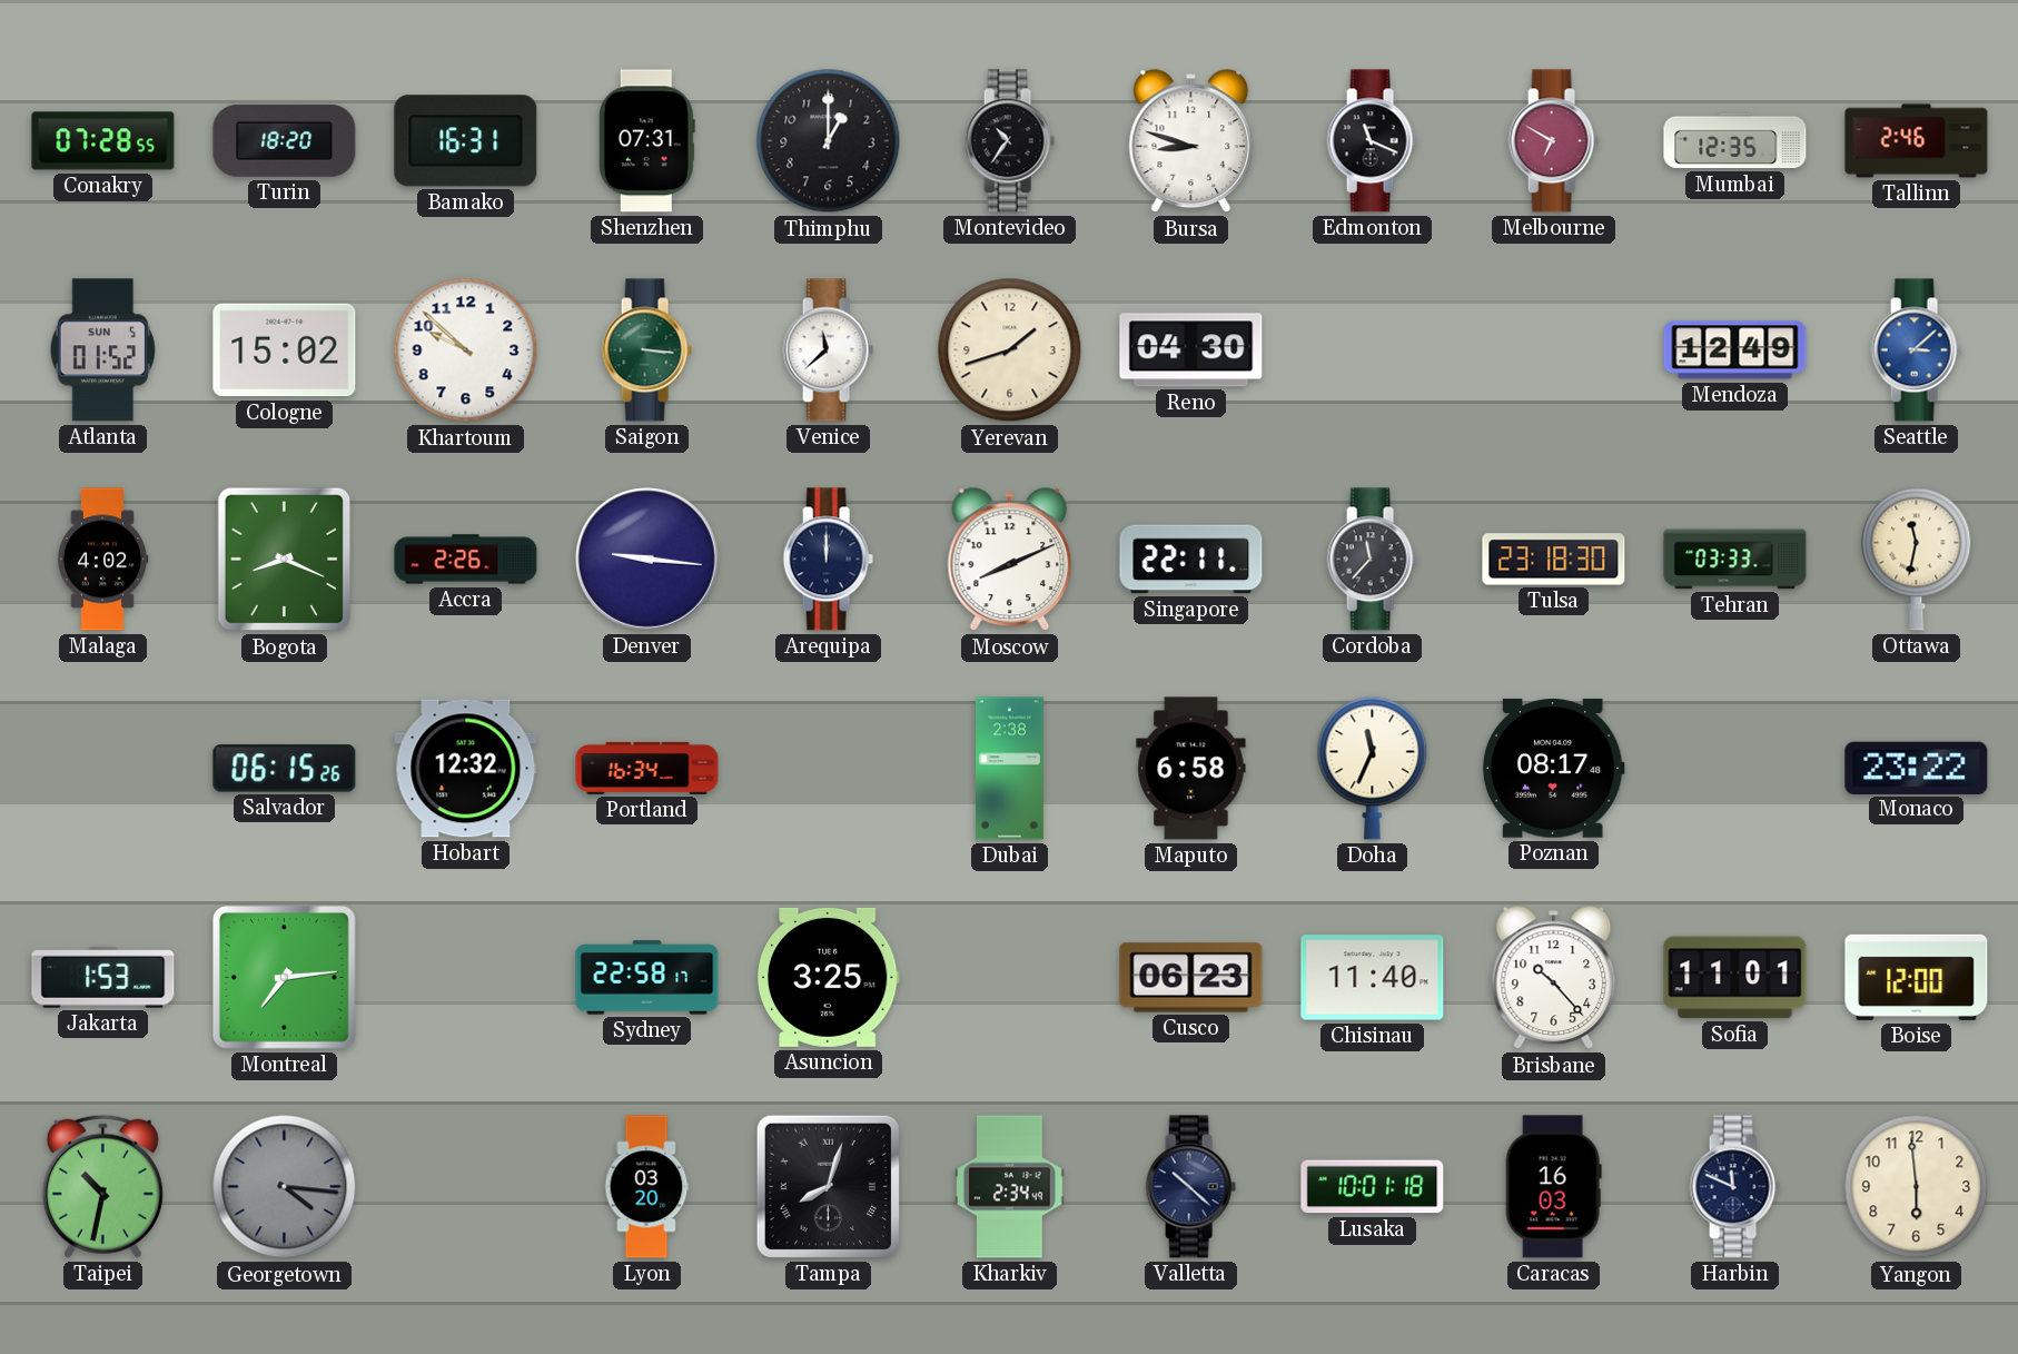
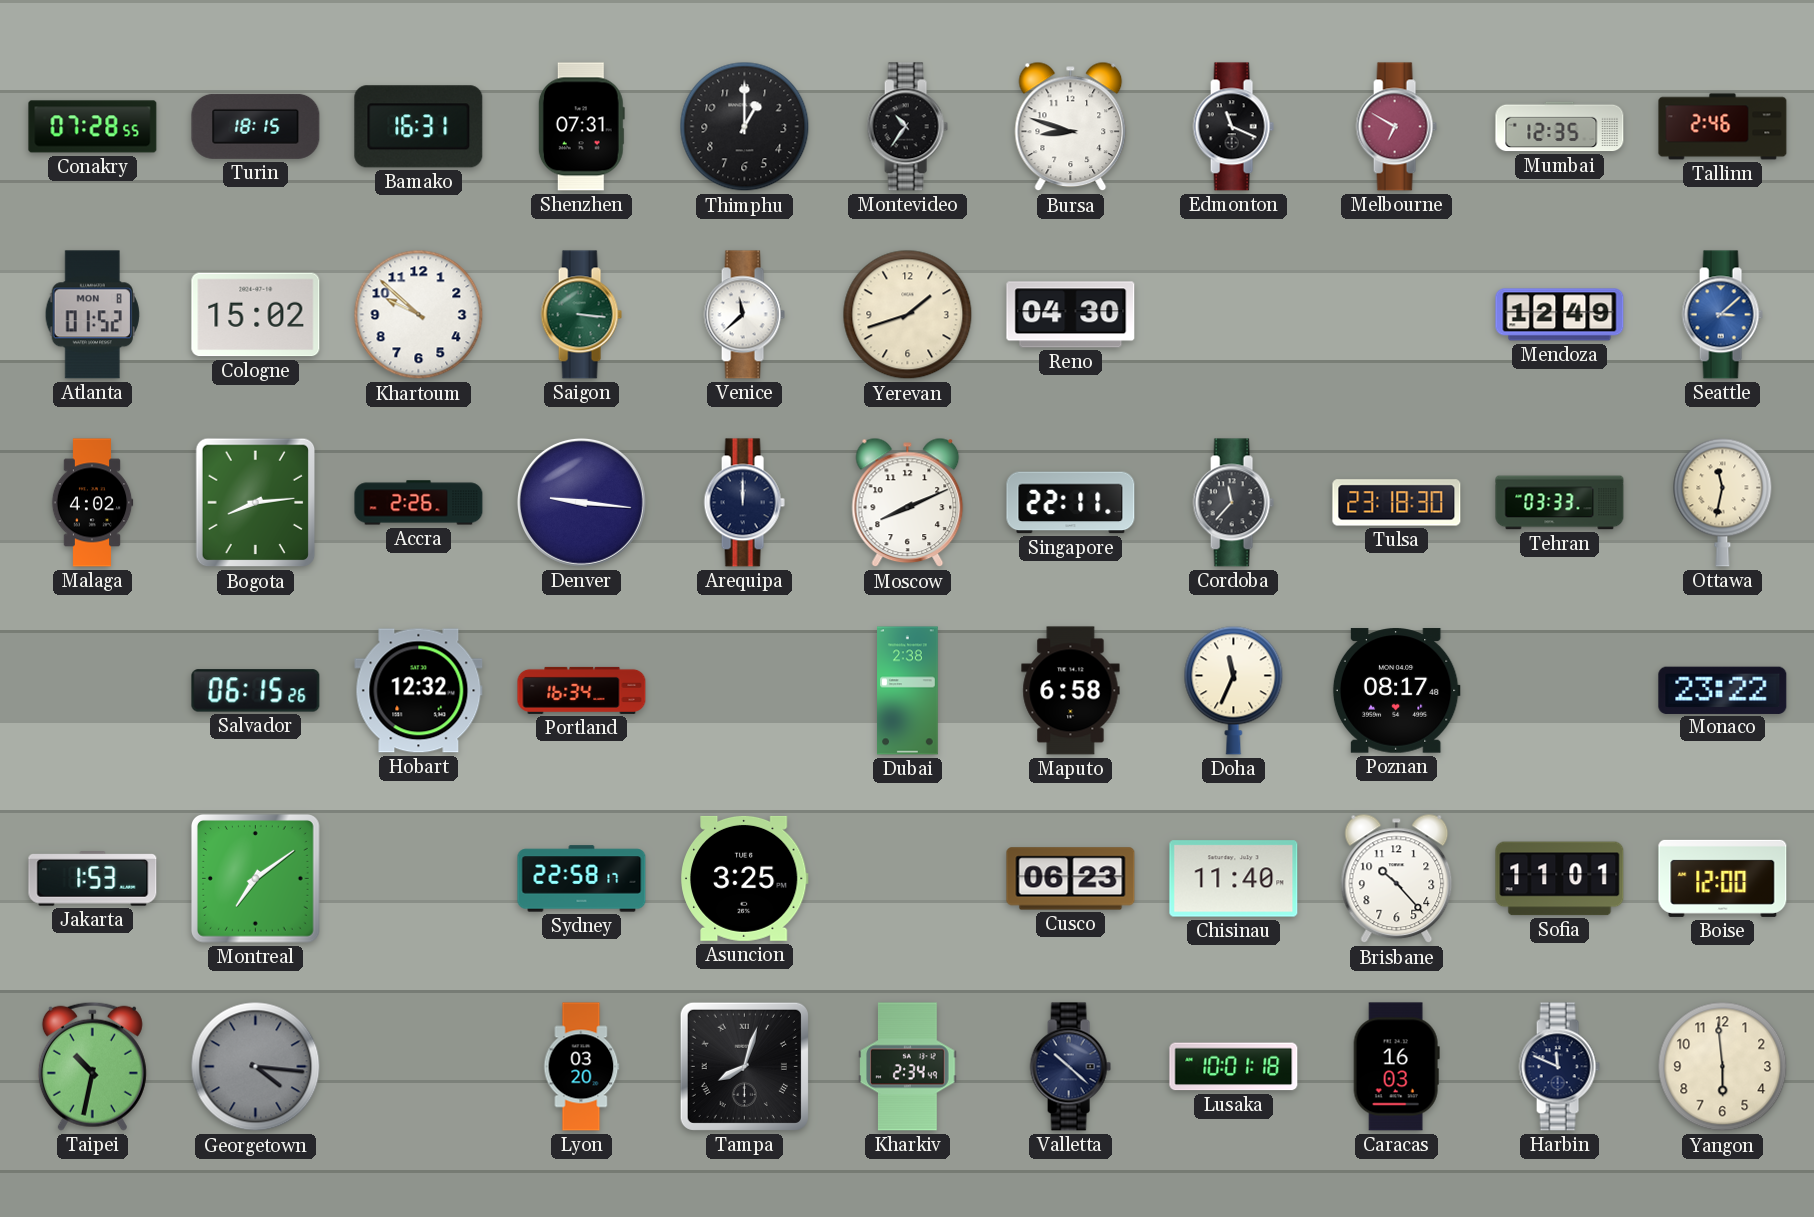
Turin: 18:20 -> 18:15
Atlanta date: SUN 5 -> MON 8
Bogota: 8:19 -> 8:14
Montreal: 7:14 -> 7:09
